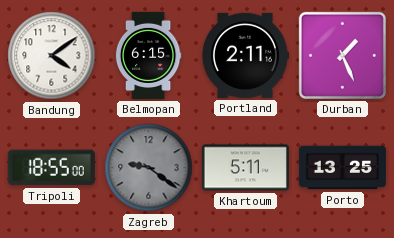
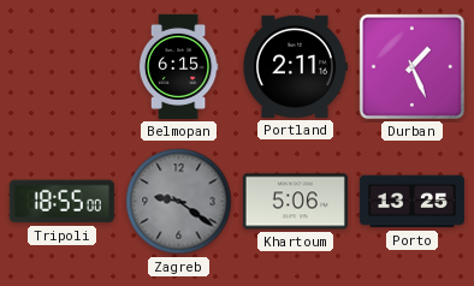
Bandung: 4:09 -> none
Khartoum: 5:11 -> 5:06
